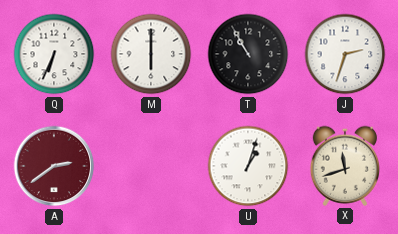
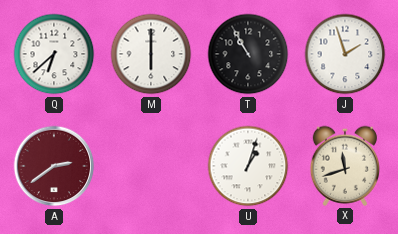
Q: 6:34 -> 6:38
J: 2:33 -> 1:57
